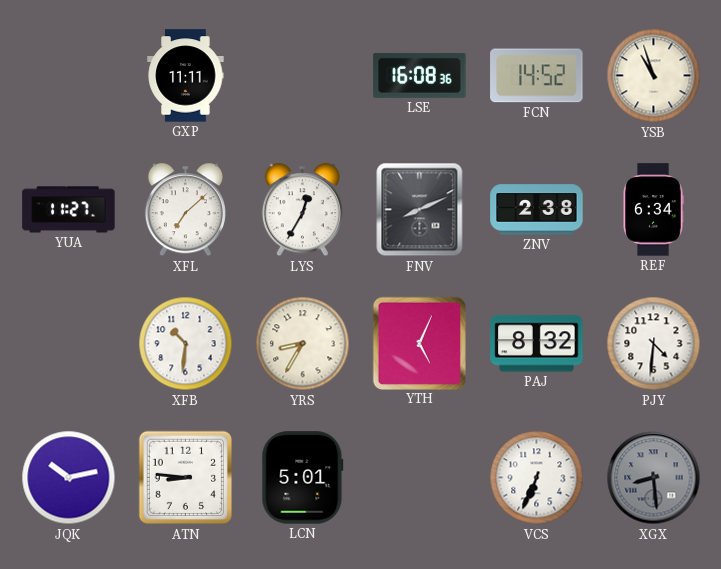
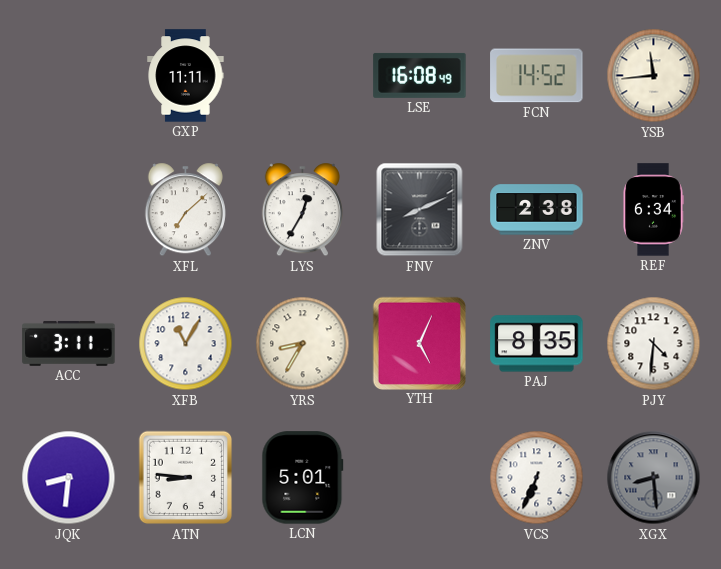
LSE: 16:08:36 -> 16:08:49
YSB: 10:57 -> 11:44
YUA: 11:27 -> none
ACC: none -> 3:11
XFB: 10:31 -> 11:05
PAJ: 8:32 -> 8:35
JQK: 10:13 -> 8:31
